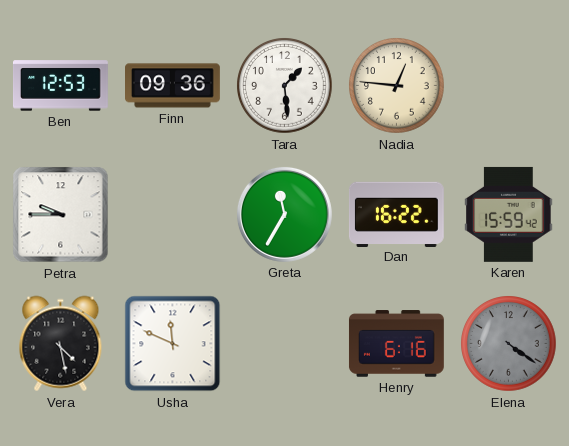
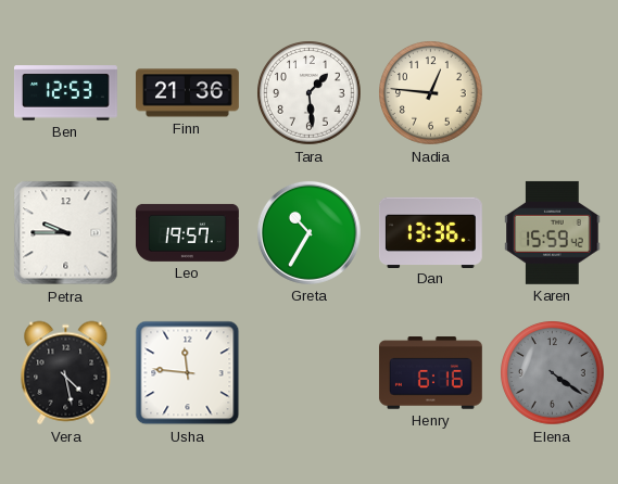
Finn: 09:36 -> 21:36
Leo: none -> 19:57
Greta: 11:35 -> 10:35
Dan: 16:22 -> 13:36
Usha: 11:49 -> 11:46
